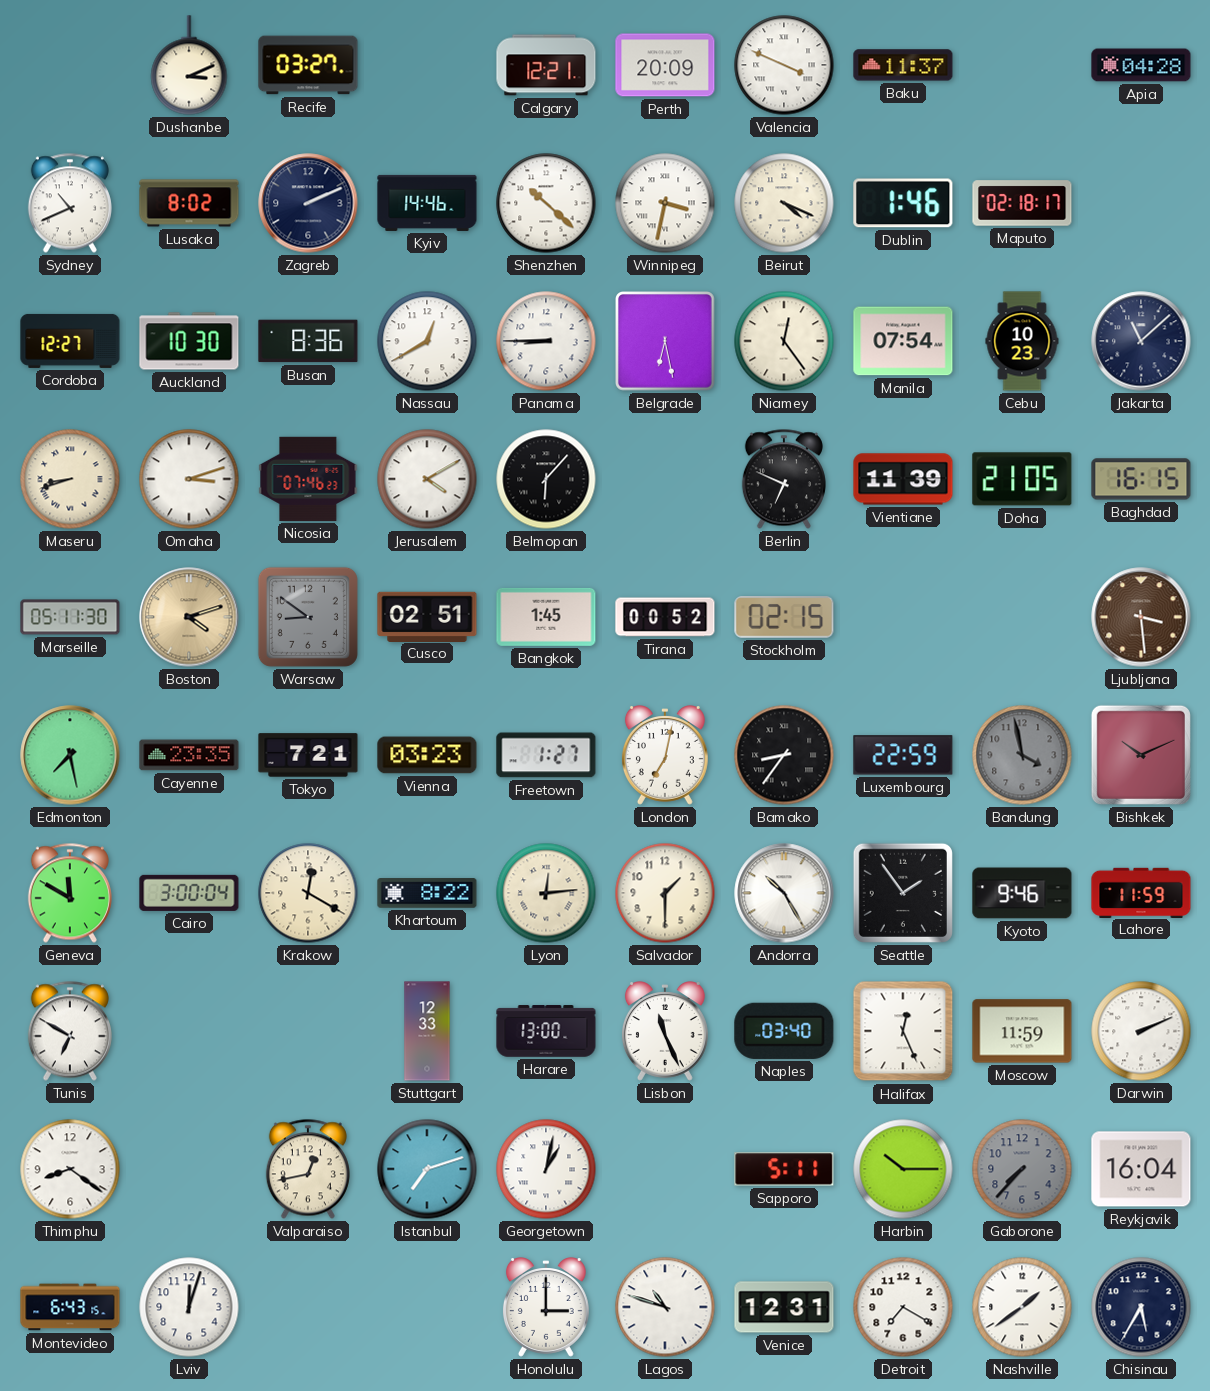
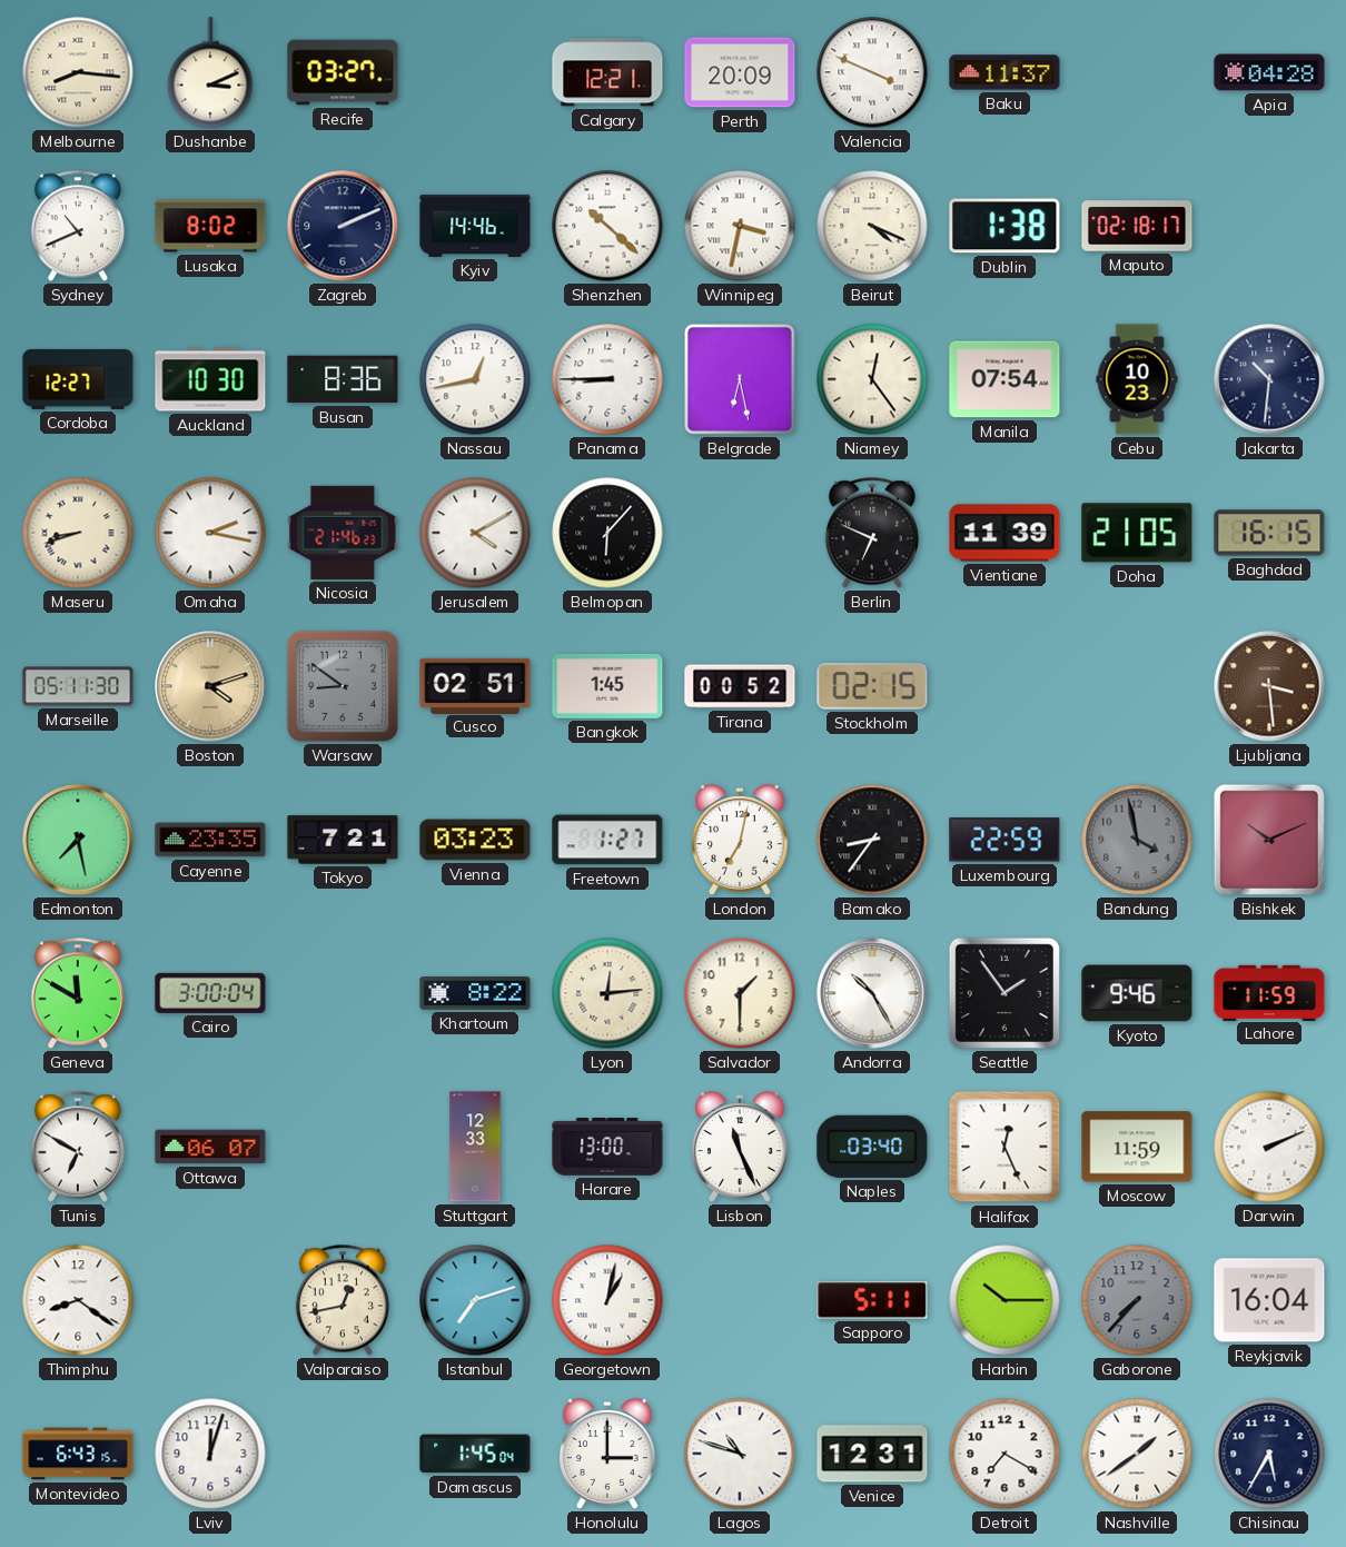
Melbourne: none -> 8:16
Dublin: 1:46 -> 1:38
Nassau: 12:40 -> 12:43
Jakarta: 11:08 -> 10:31
Omaha: 3:12 -> 2:17
Nicosia: 07:46 -> 21:46
Krakow: 12:20 -> none
Ottawa: none -> 06:07
Damascus: none -> 1:45
